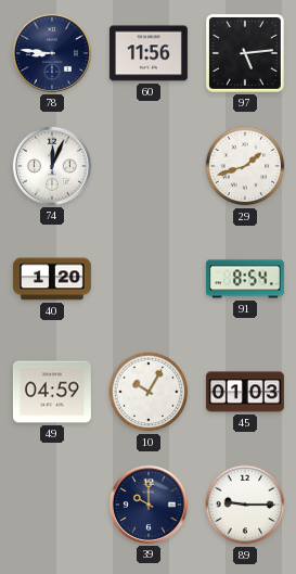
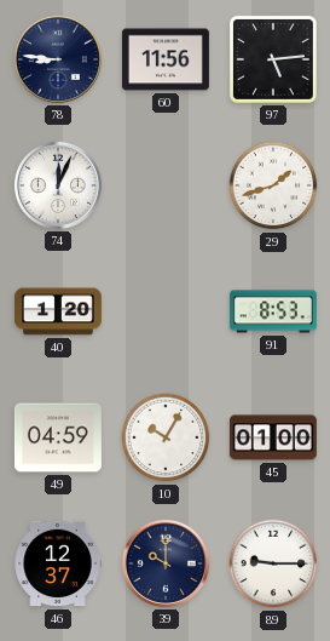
91: 8:54 -> 8:53
45: 01:03 -> 01:00
46: none -> 12:37
